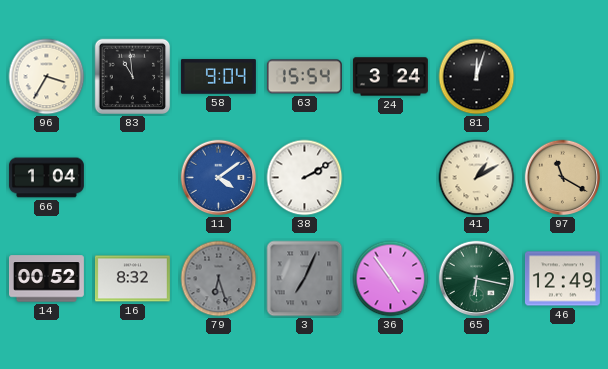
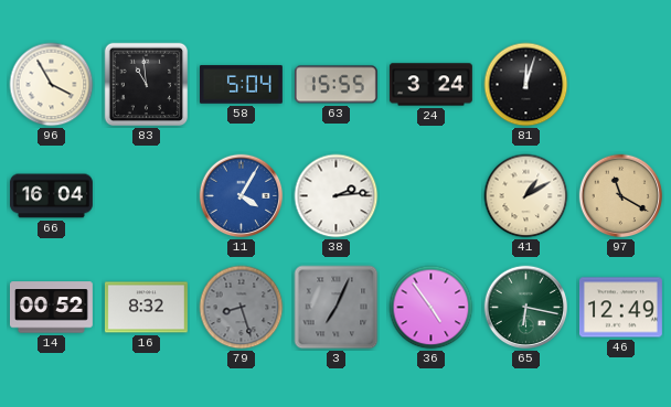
96: 3:35 -> 3:55
58: 9:04 -> 5:04
63: 15:54 -> 15:55
66: 1:04 -> 16:04
11: 4:09 -> 4:05
38: 2:10 -> 2:14
79: 6:27 -> 8:27
